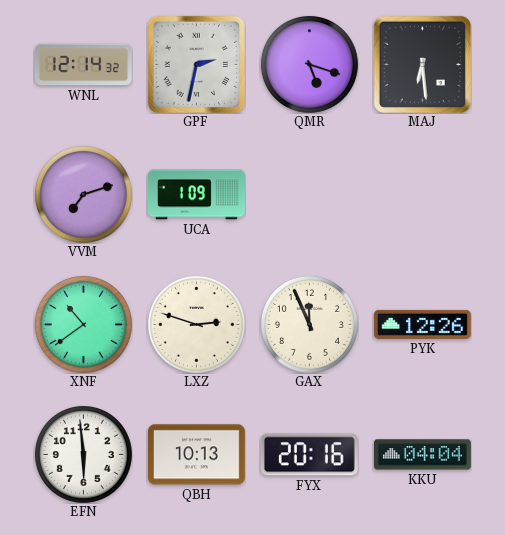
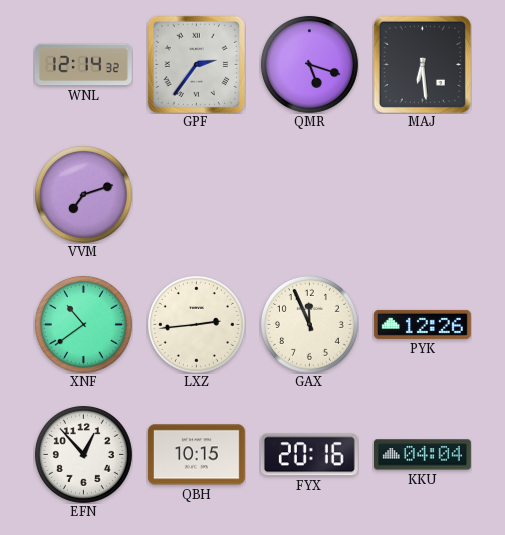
GPF: 2:32 -> 2:36
UCA: 1:09 -> none
LXZ: 2:48 -> 2:44
EFN: 5:59 -> 12:53
QBH: 10:13 -> 10:15
